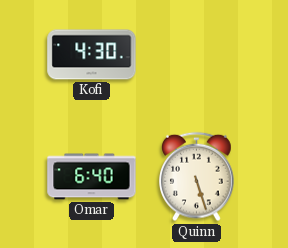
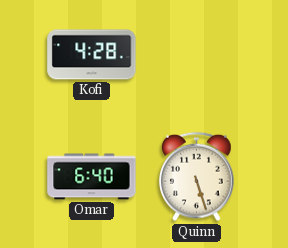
Kofi: 4:30 -> 4:28
